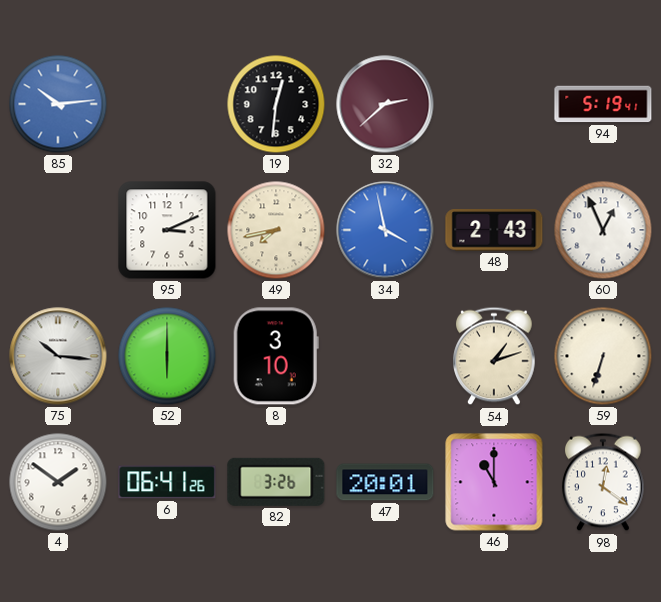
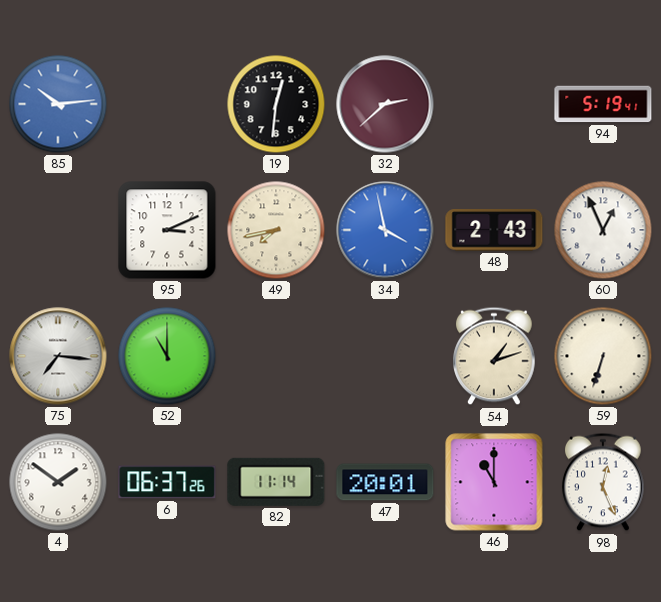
75: 10:16 -> 7:16
52: 6:00 -> 11:00
8: 3:10 -> none
6: 06:41 -> 06:37
82: 3:26 -> 11:14
98: 12:21 -> 12:26
